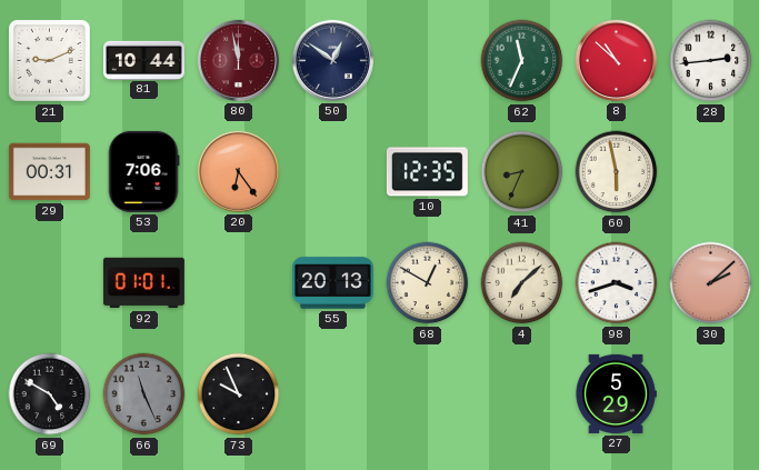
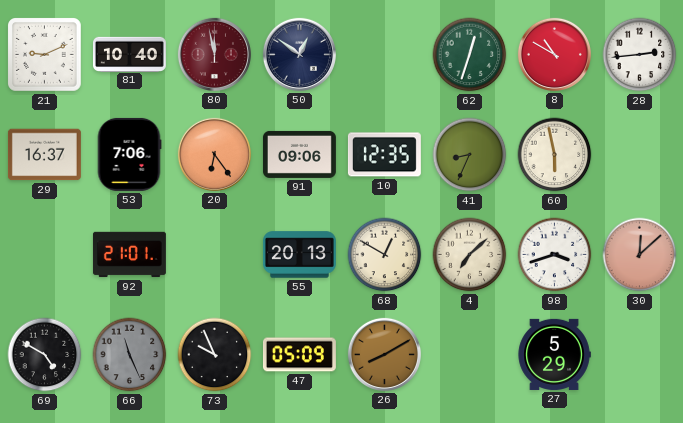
81: 10:44 -> 10:40
62: 11:34 -> 12:33
8: 10:52 -> 10:50
29: 00:31 -> 16:37
91: none -> 09:06
92: 01:01 -> 21:01
30: 2:08 -> 12:08
47: none -> 05:09
26: none -> 8:10
